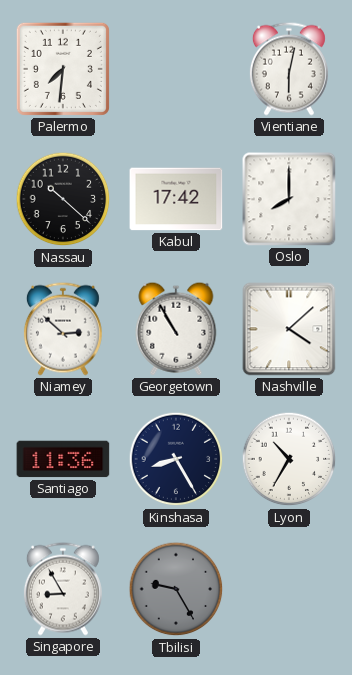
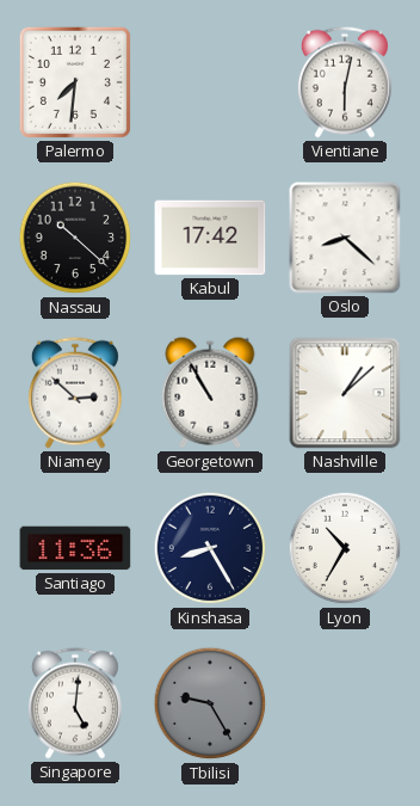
Oslo: 8:00 -> 8:22
Nashville: 4:08 -> 1:08
Singapore: 8:55 -> 5:01
